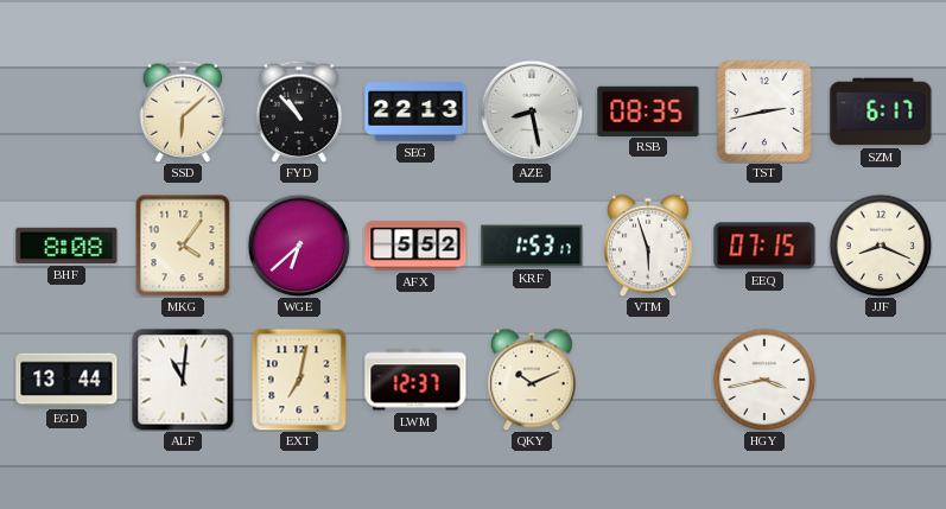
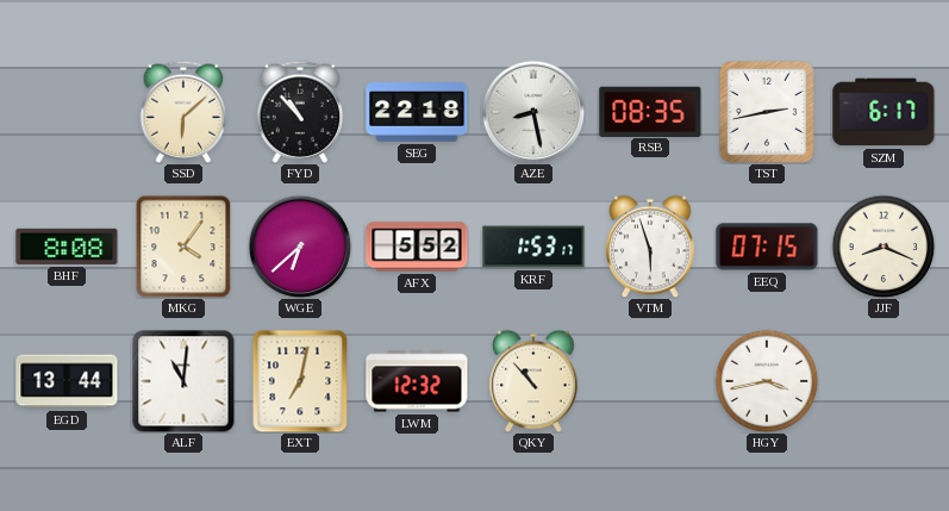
SEG: 22:13 -> 22:18
LWM: 12:37 -> 12:32
QKY: 10:11 -> 10:53
